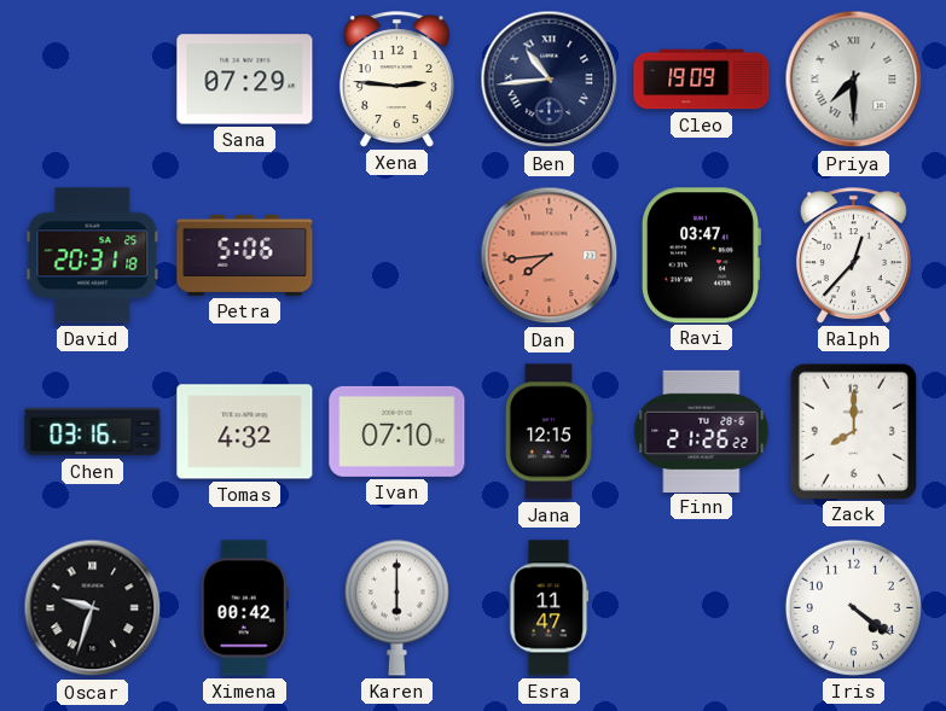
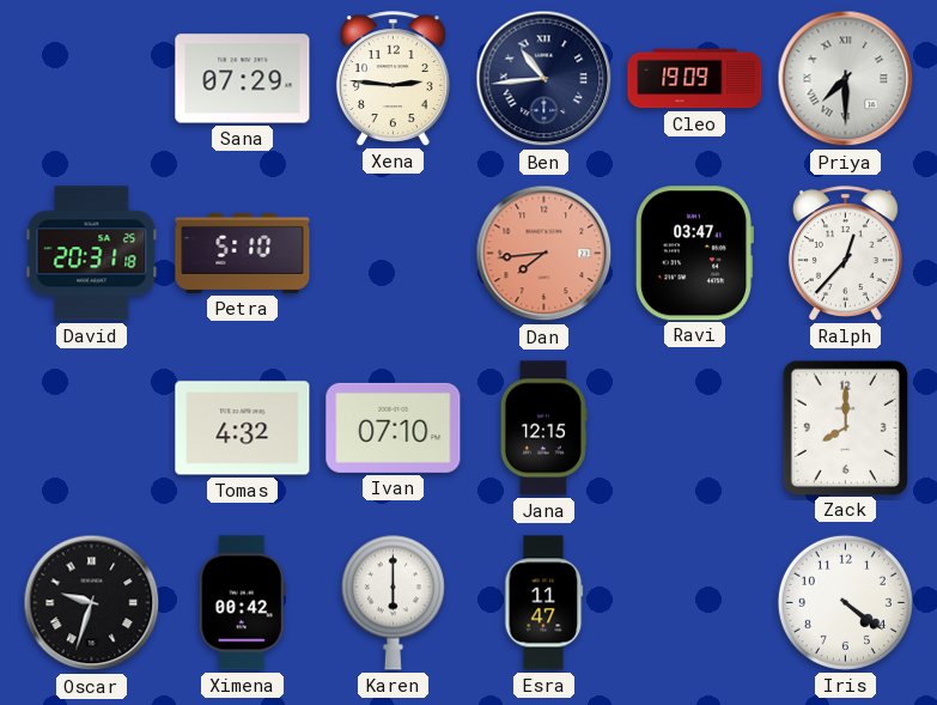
Petra: 5:06 -> 5:10
Chen: 03:16 -> none
Finn: 21:26 -> none
